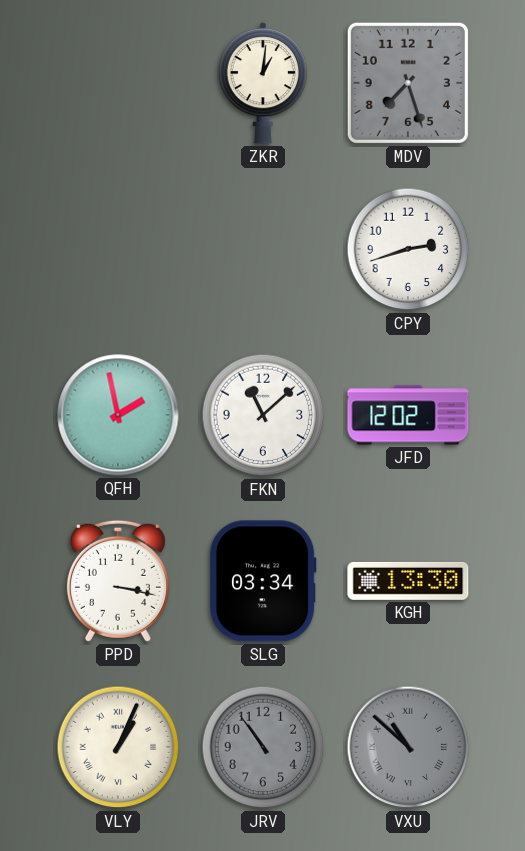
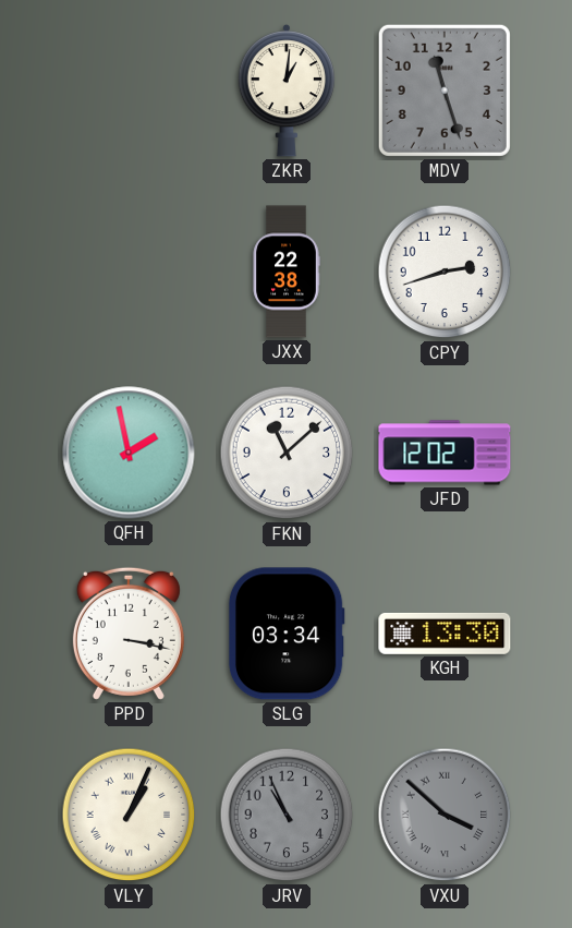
MDV: 7:27 -> 11:27
JXX: none -> 22:38
JRV: 10:54 -> 10:56
VXU: 10:52 -> 3:52
